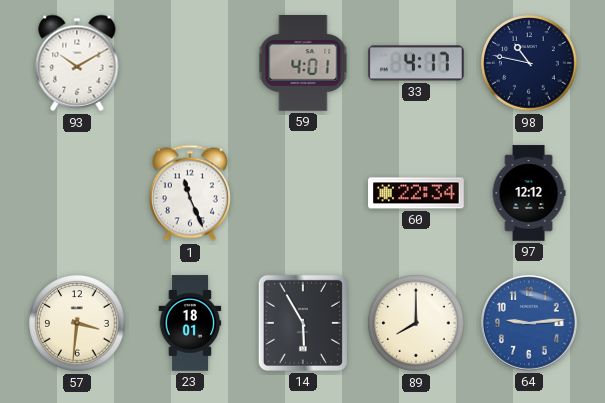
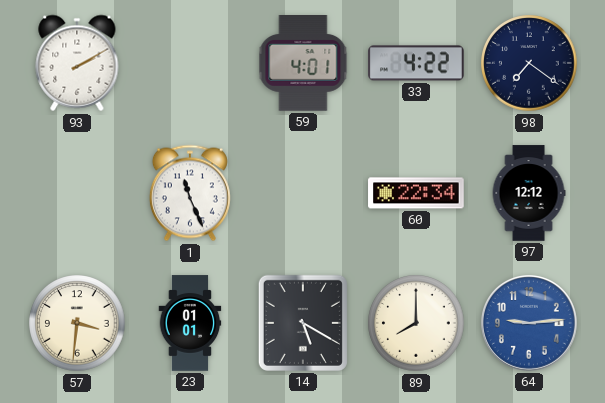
93: 10:10 -> 2:10
33: 4:17 -> 4:22
98: 10:47 -> 7:21
23: 18:01 -> 01:01
14: 5:55 -> 5:20
